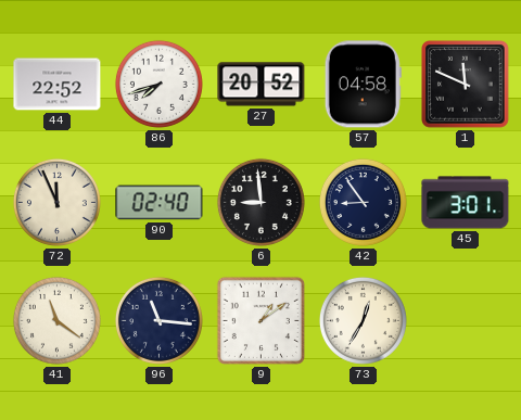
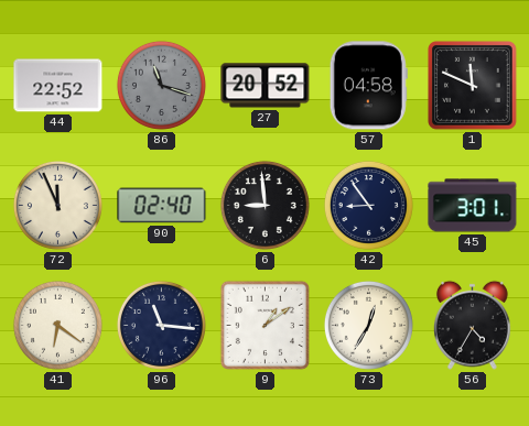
86: 7:42 -> 11:18
86 dial: white -> grey
41: 11:21 -> 6:21
56: none -> 4:35
